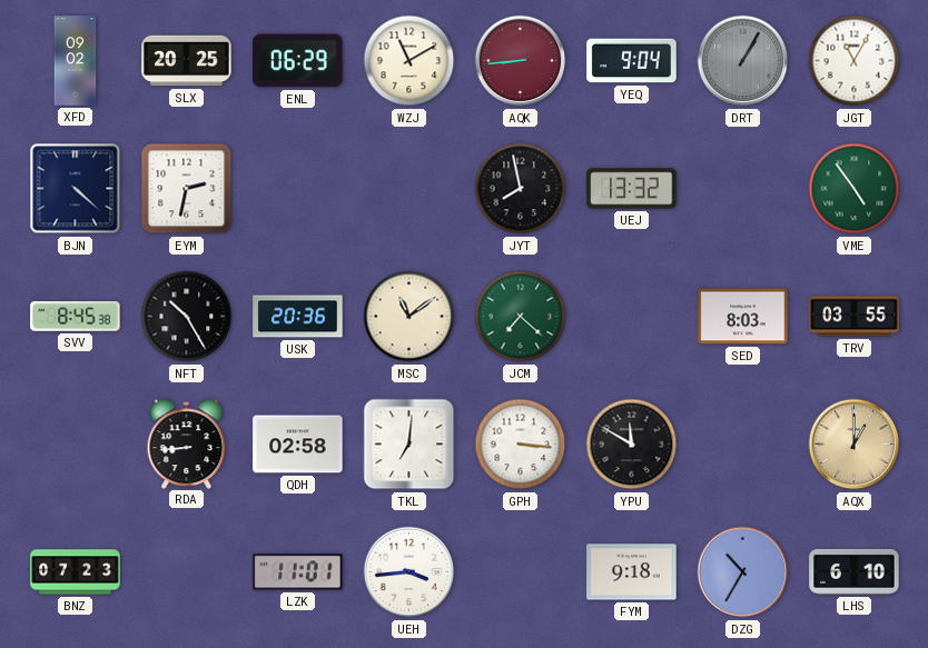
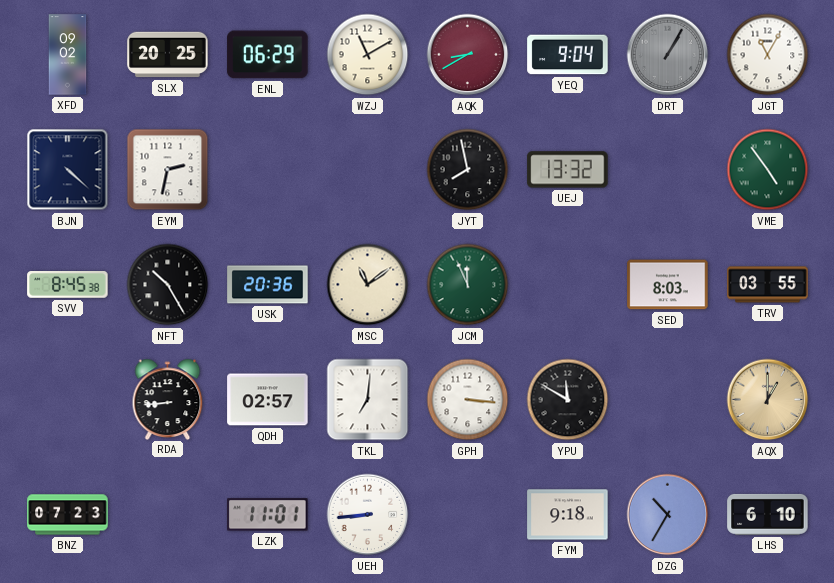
AQK: 8:44 -> 8:40
JCM: 7:22 -> 11:56
QDH: 02:58 -> 02:57
UEH: 3:44 -> 8:44
